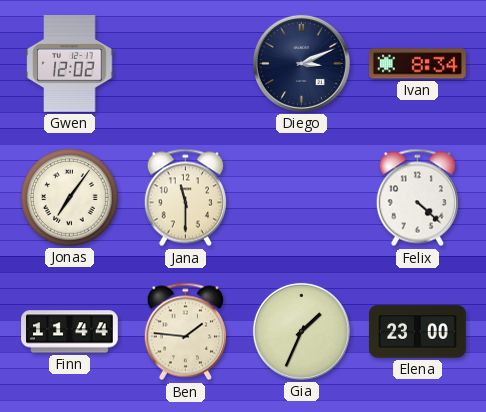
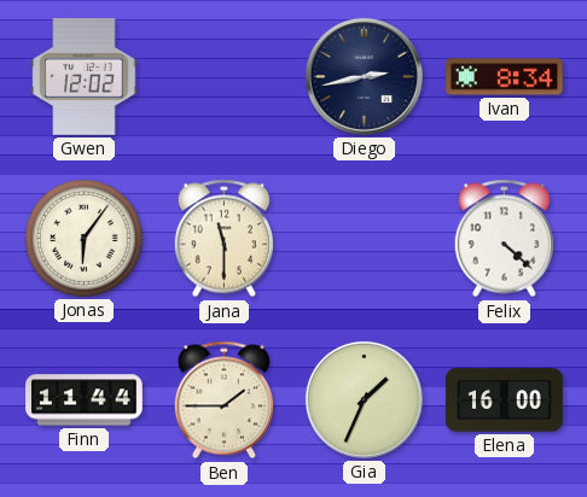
Diego: 3:11 -> 2:43
Jonas: 7:06 -> 6:06
Ben: 1:46 -> 1:45
Elena: 23:00 -> 16:00
